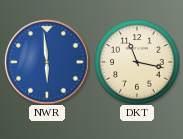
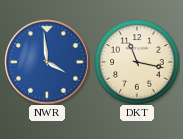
NWR: 5:59 -> 3:59
